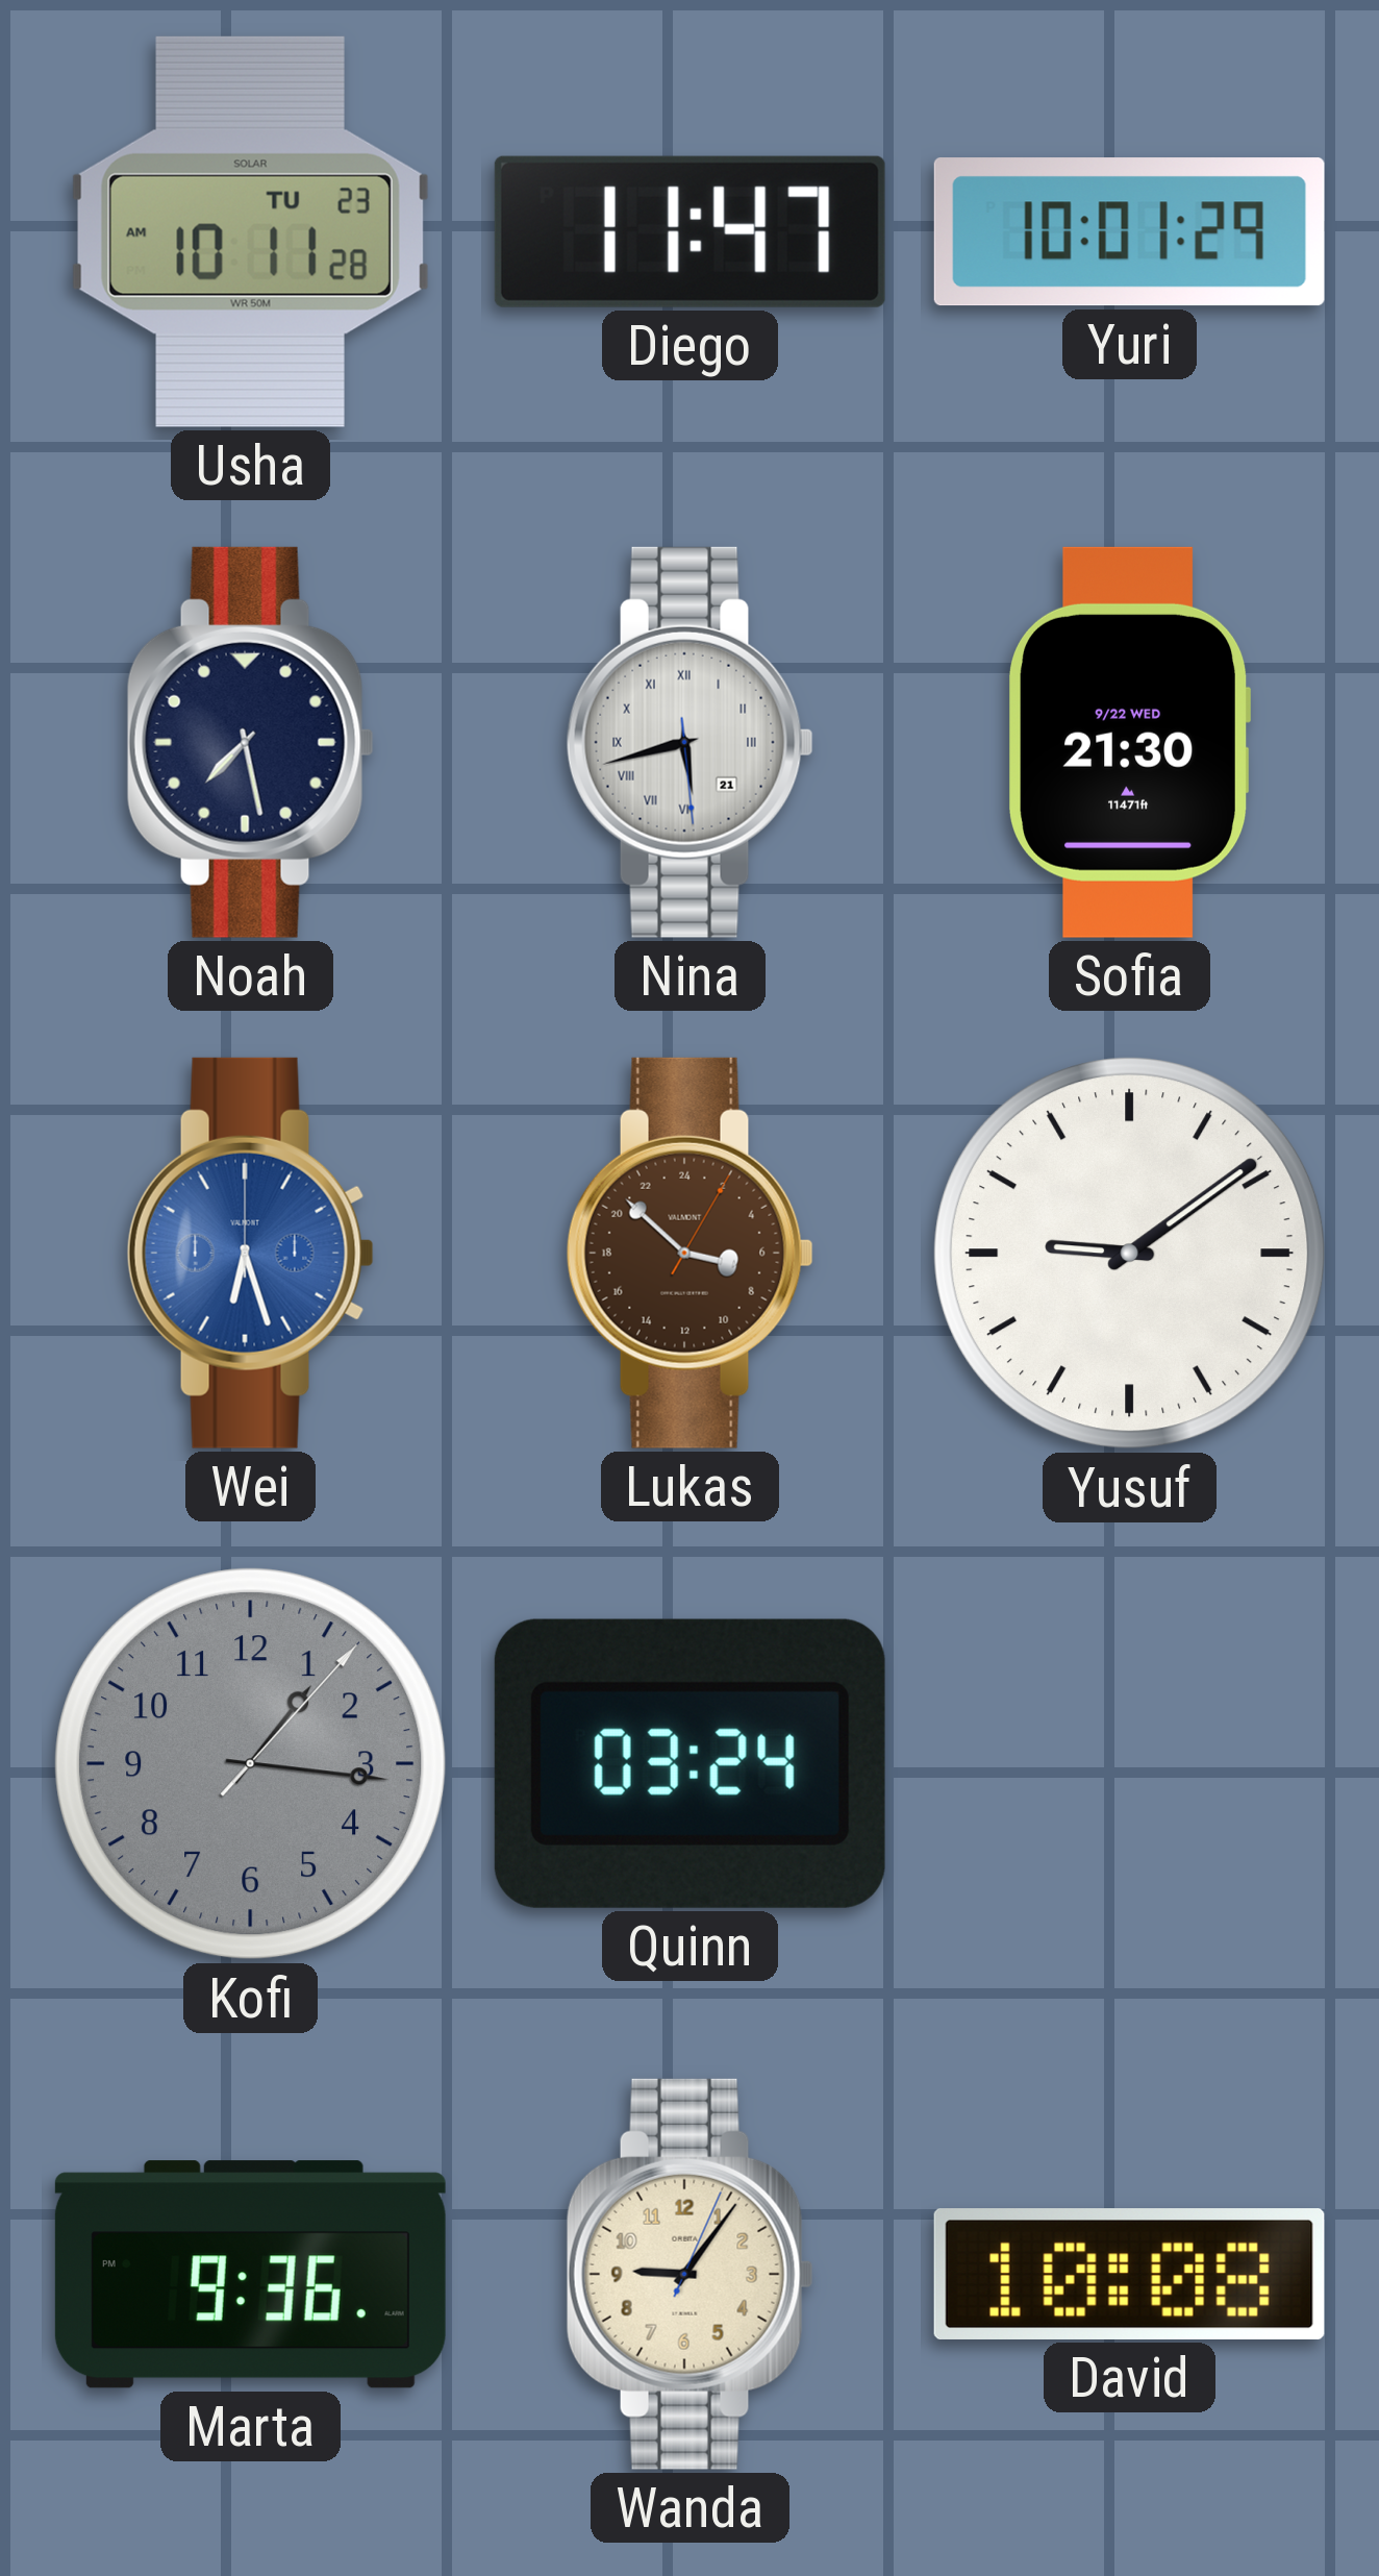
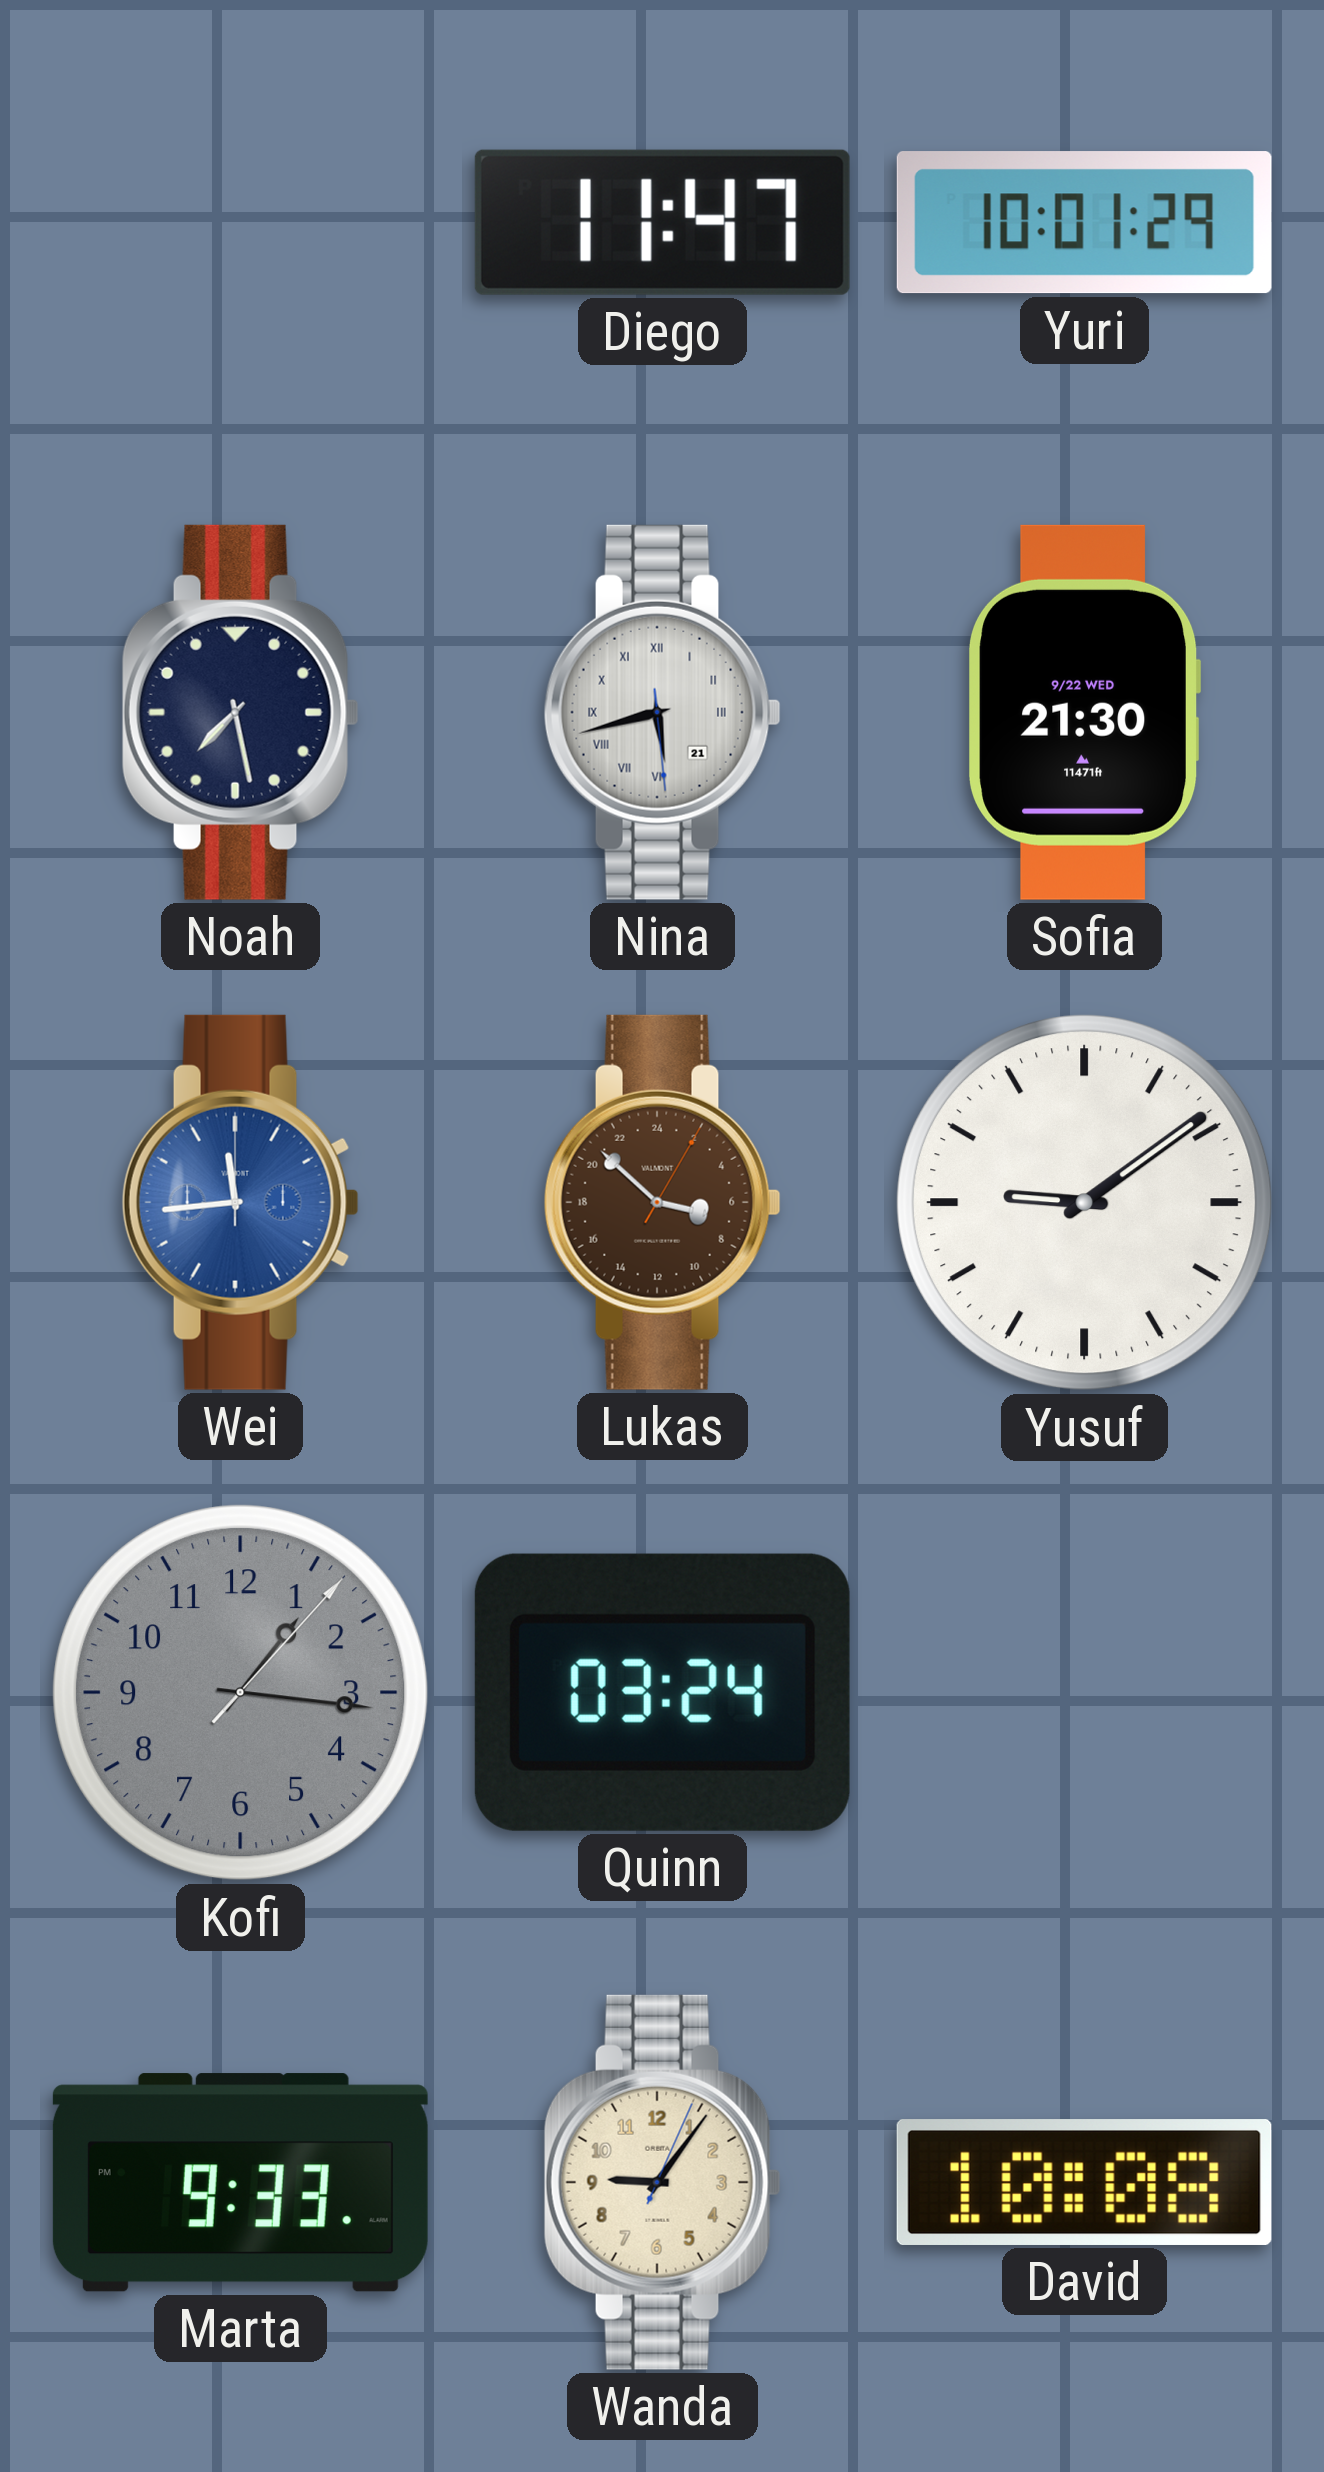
Usha: 10:11 -> none
Wei: 6:27 -> 11:44
Marta: 9:36 -> 9:33
